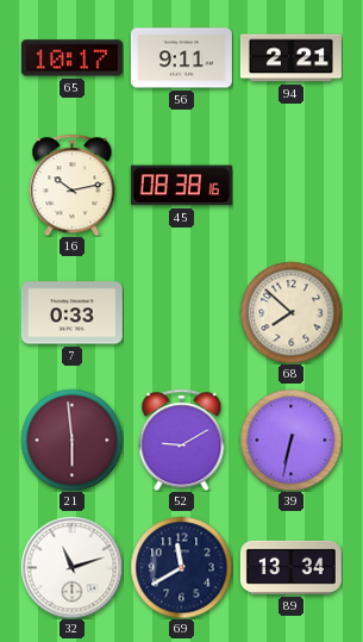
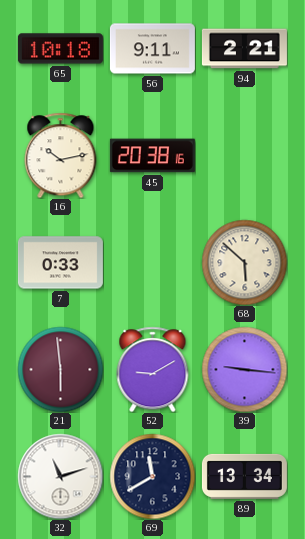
65: 10:17 -> 10:18
45: 08:38 -> 20:38
68: 7:52 -> 5:52
39: 6:32 -> 9:16
